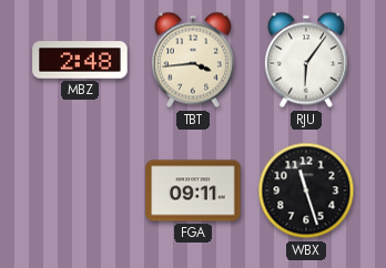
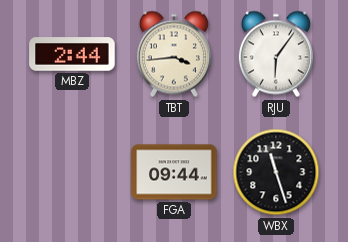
MBZ: 2:48 -> 2:44
FGA: 09:11 -> 09:44
